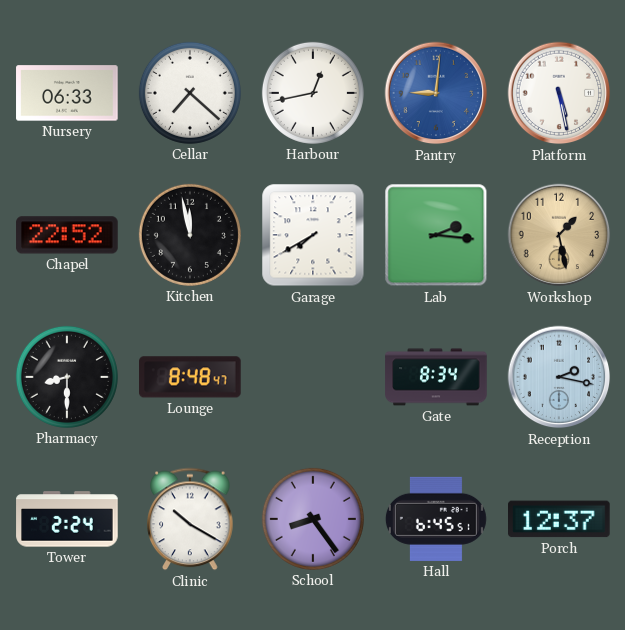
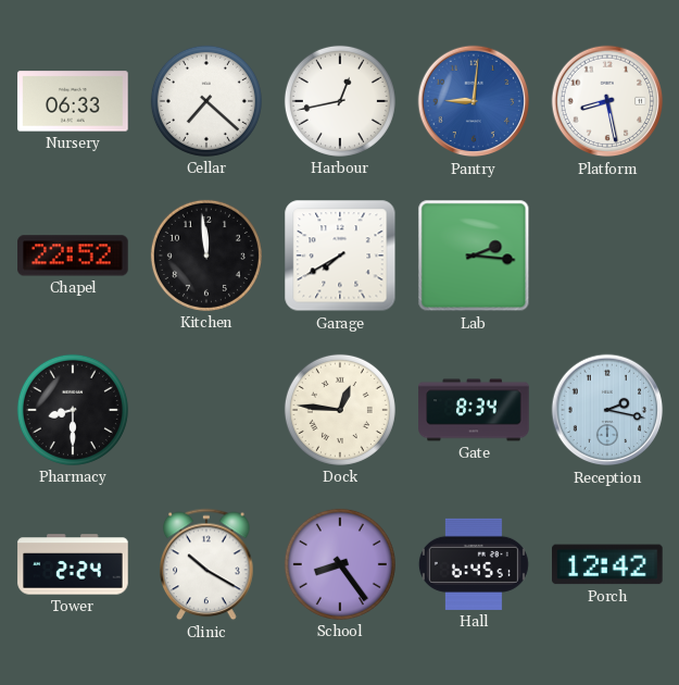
Platform: 5:28 -> 8:28
Kitchen: 11:58 -> 11:59
Workshop: 1:28 -> none
Lounge: 8:48 -> none
Dock: none -> 12:46
Porch: 12:37 -> 12:42
